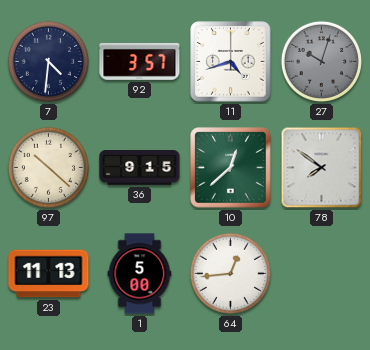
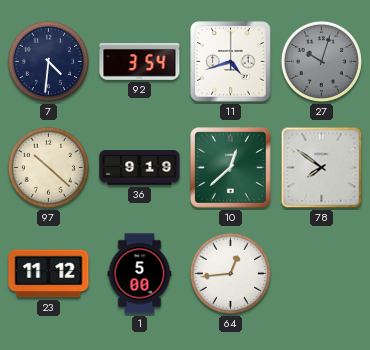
92: 3:57 -> 3:54
36: 9:15 -> 9:19
23: 11:13 -> 11:12
